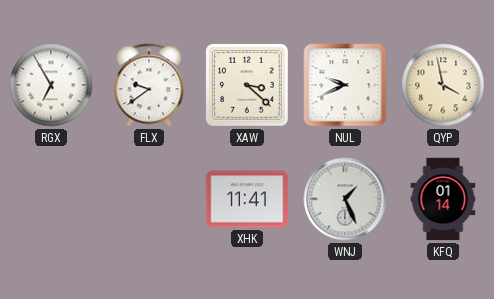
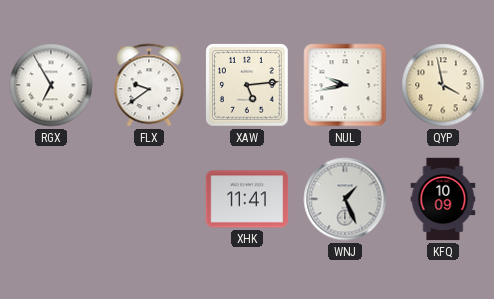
XAW: 3:22 -> 5:14
NUL: 9:41 -> 9:43
KFQ: 01:14 -> 10:09
